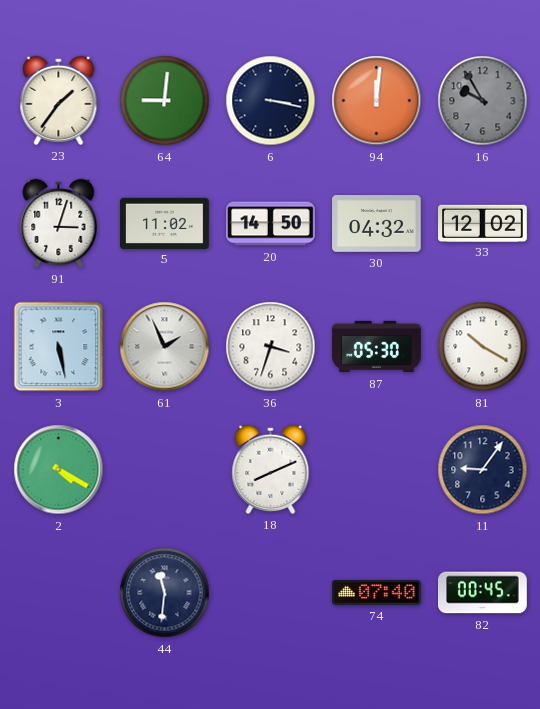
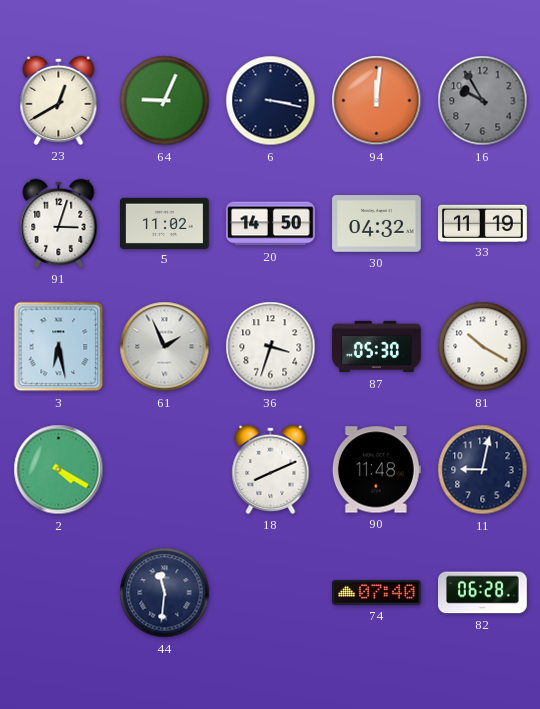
23: 1:36 -> 12:40
64: 9:01 -> 9:04
33: 12:02 -> 11:19
3: 5:28 -> 6:28
90: none -> 11:48
11: 9:06 -> 9:02
82: 00:45 -> 06:28
